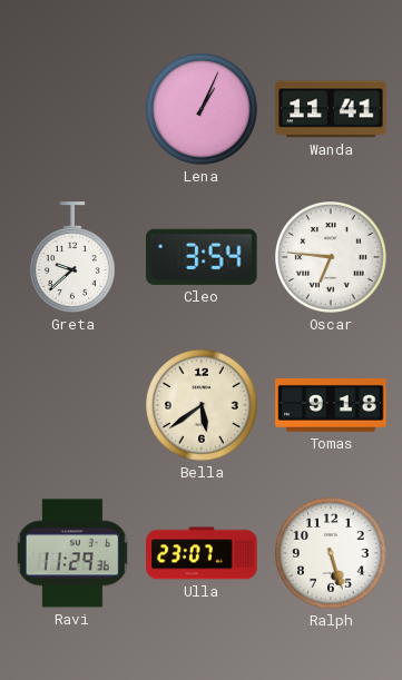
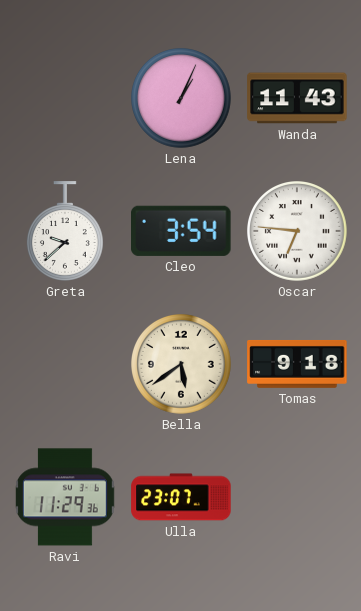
Wanda: 11:41 -> 11:43
Ralph: 5:27 -> none
